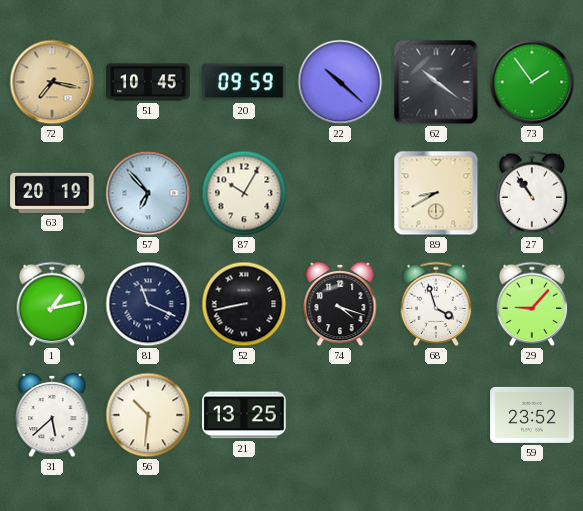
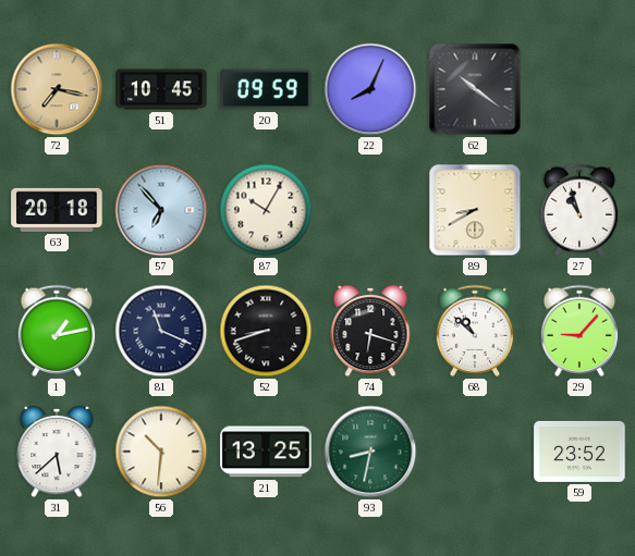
22: 10:22 -> 8:04
73: 1:54 -> none
63: 20:19 -> 20:18
27: 10:54 -> 10:57
52: 8:43 -> 8:42
74: 4:18 -> 6:18
68: 3:57 -> 10:52
93: none -> 8:32
